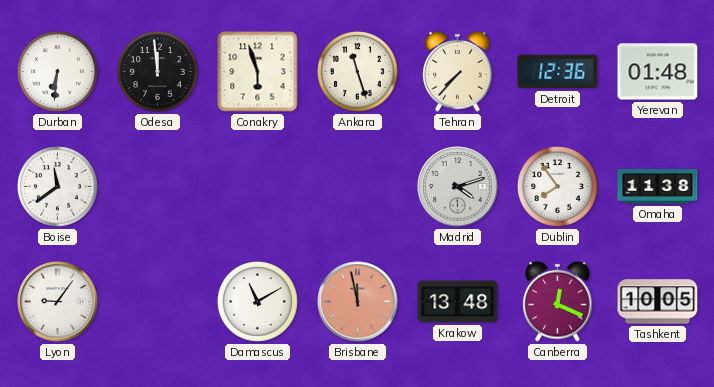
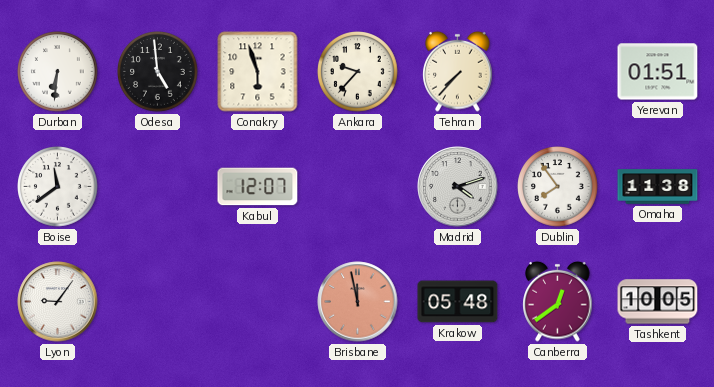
Odesa: 11:59 -> 4:59
Ankara: 11:27 -> 9:37
Detroit: 12:36 -> none
Yerevan: 01:48 -> 01:51
Kabul: none -> 12:07
Damascus: 11:10 -> none
Krakow: 13:48 -> 05:48
Canberra: 12:19 -> 12:39
